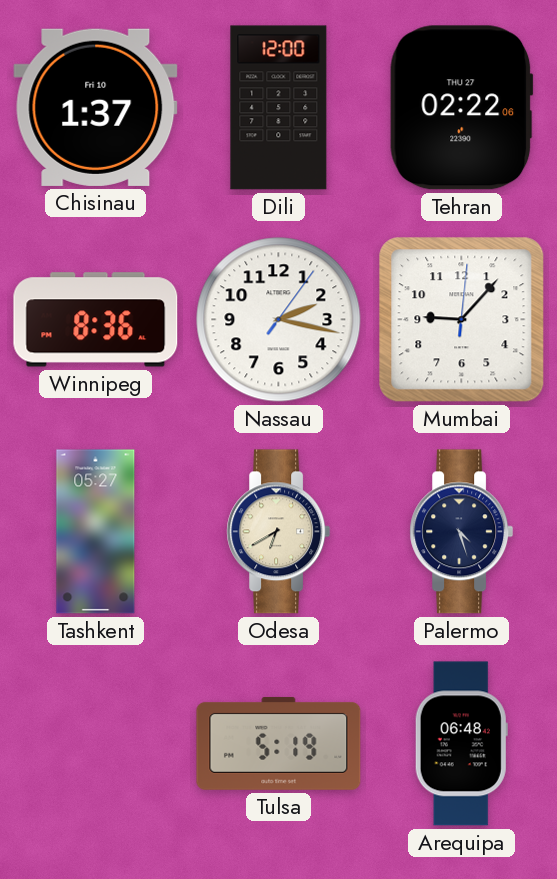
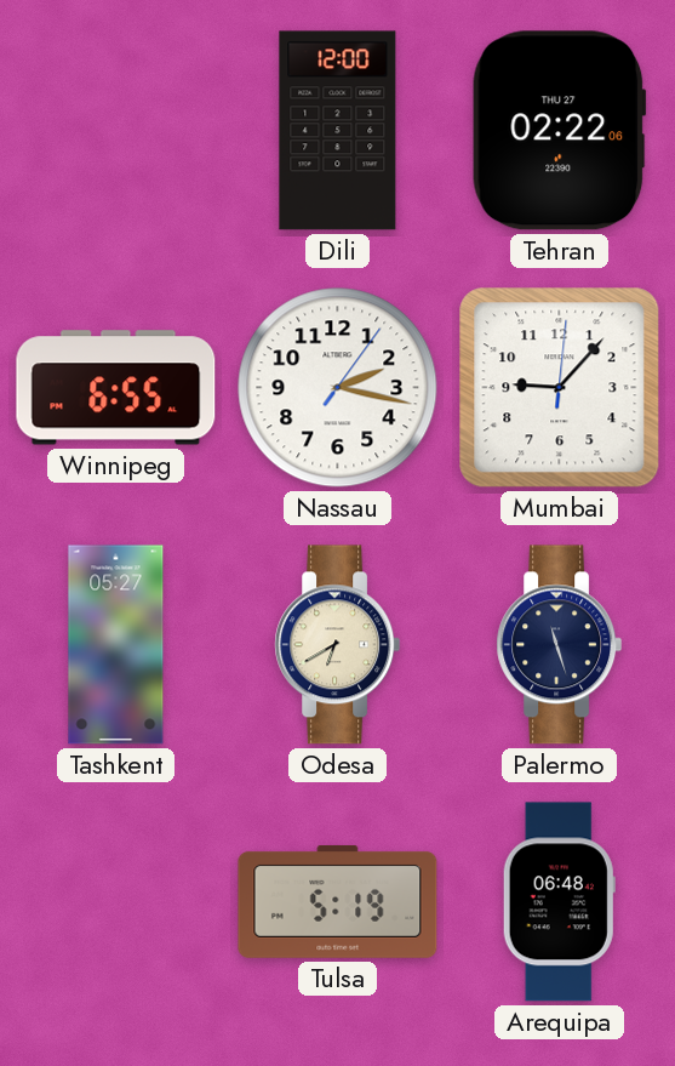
Chisinau: 1:37 -> none
Winnipeg: 8:36 -> 6:55
Palermo: 4:27 -> 11:27
